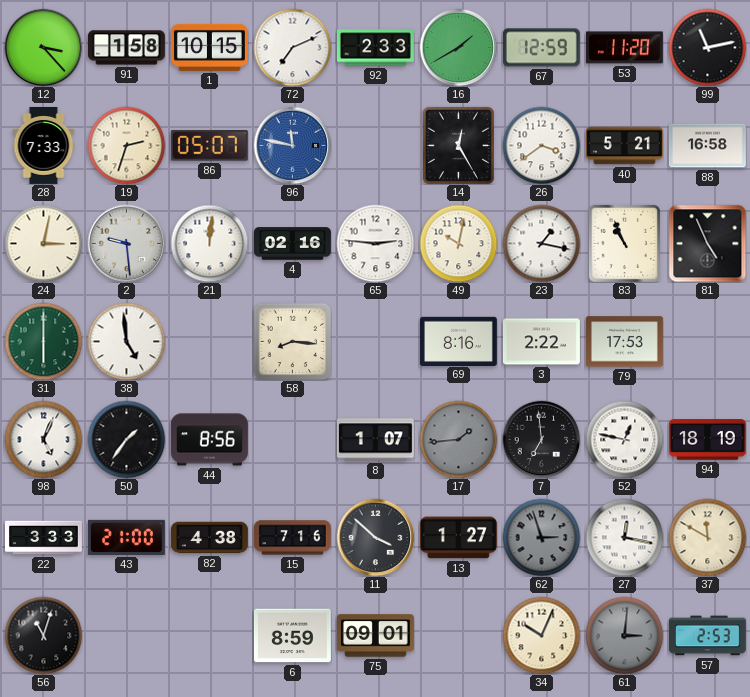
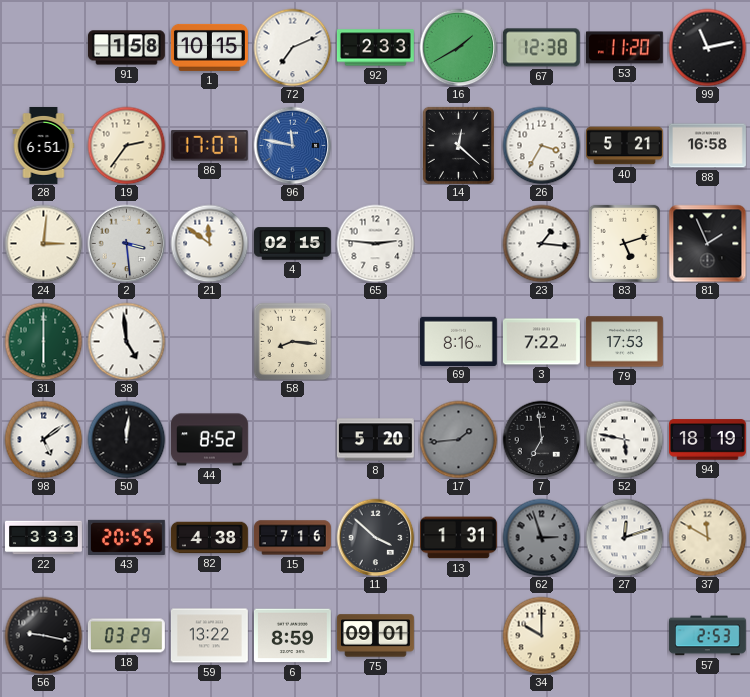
12: 3:23 -> none
67: 12:59 -> 12:38
28: 7:33 -> 6:51
19: 2:33 -> 2:36
86: 05:07 -> 17:07
14: 12:25 -> 12:22
26: 3:39 -> 3:35
24: 3:02 -> 3:01
2: 9:29 -> 3:29
21: 12:01 -> 11:51
4: 02:16 -> 02:15
49: 10:02 -> none
23: 1:17 -> 1:16
83: 10:56 -> 5:12
81: 4:56 -> 1:56
3: 2:22 -> 7:22
98: 5:04 -> 5:09
50: 1:36 -> 12:01
44: 8:56 -> 8:52
8: 1:07 -> 5:20
52: 12:47 -> 5:47
43: 21:00 -> 20:55
13: 1:27 -> 1:31
27: 12:17 -> 12:12
56: 11:03 -> 9:17
18: none -> 03:29
59: none -> 13:22
34: 10:04 -> 10:00
61: 3:01 -> none
